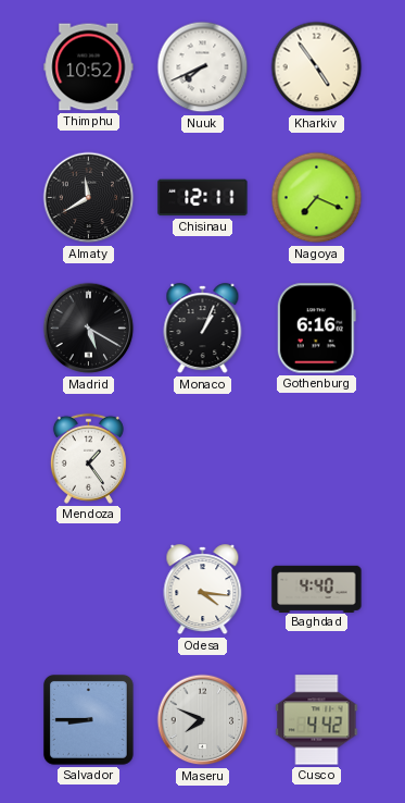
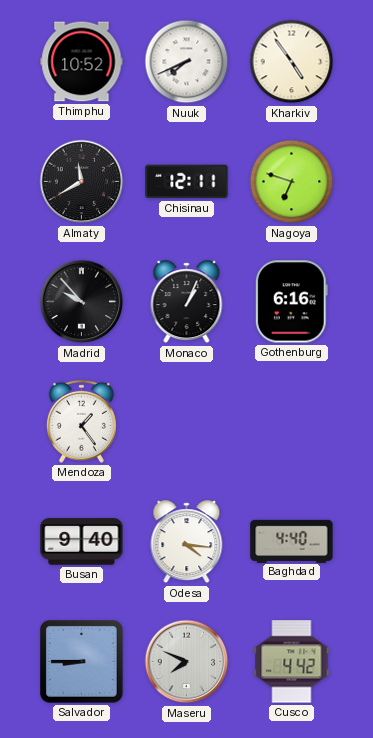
Nagoya: 7:19 -> 6:48
Madrid: 5:20 -> 9:53
Busan: none -> 9:40
